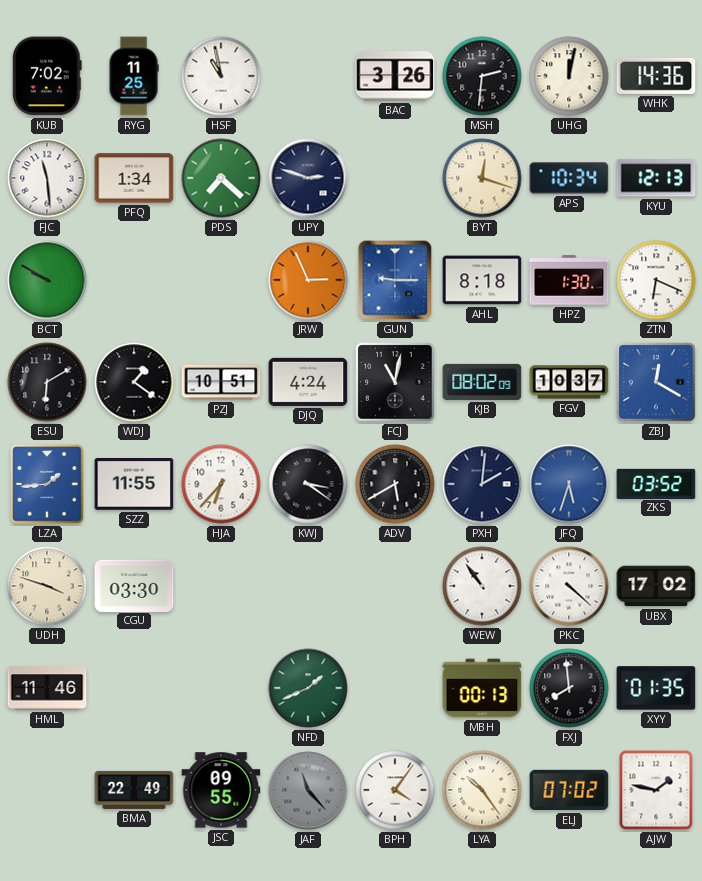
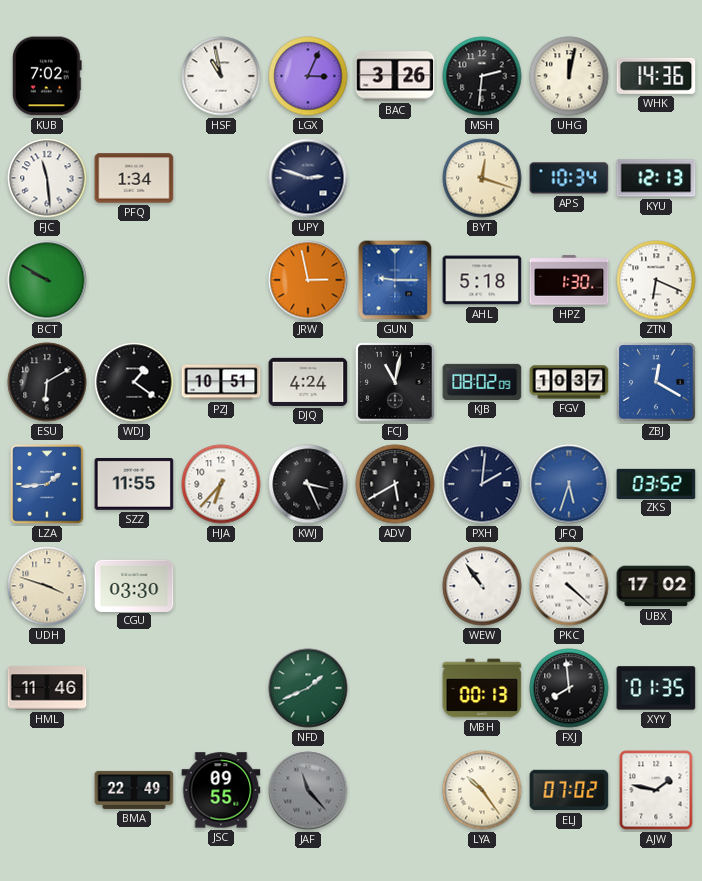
RYG: 11:25 -> none
LGX: none -> 3:04
PDS: 7:22 -> none
JRW: 2:56 -> 2:58
AHL: 8:18 -> 5:18
KWJ: 3:21 -> 3:26
BPH: 4:06 -> none
